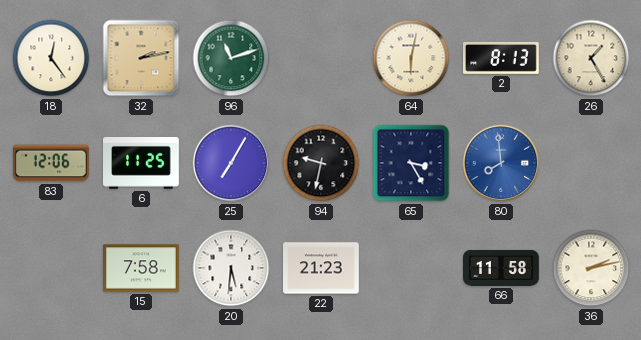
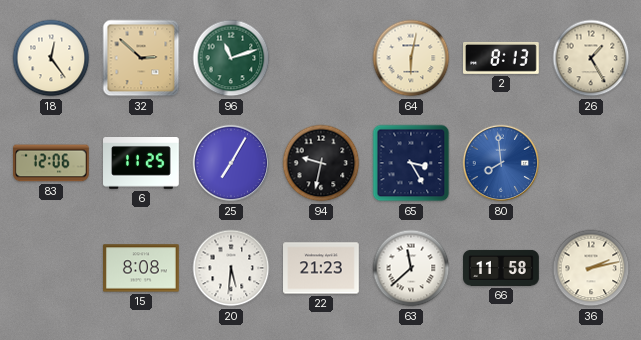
32: 2:13 -> 2:52
15: 7:58 -> 8:08
63: none -> 11:38
